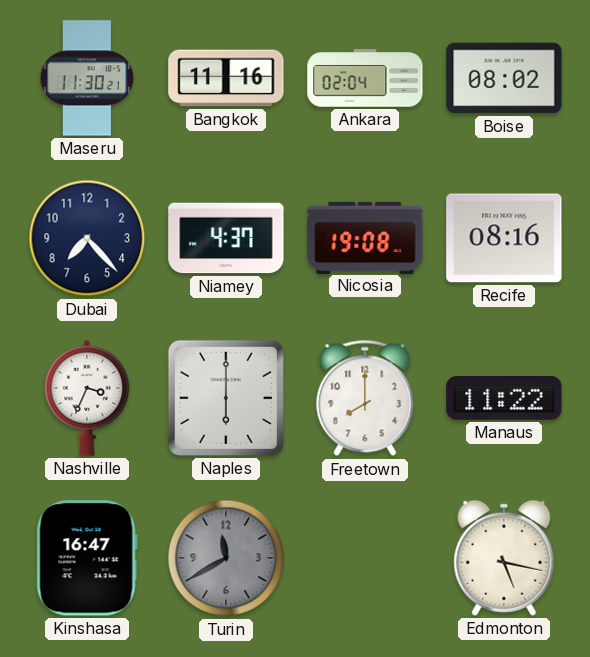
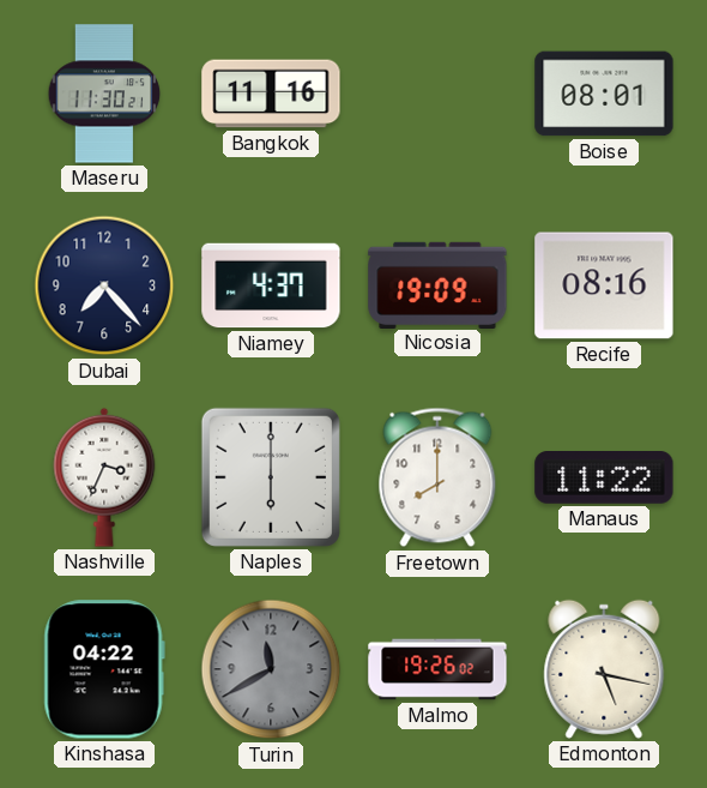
Ankara: 02:04 -> none
Boise: 08:02 -> 08:01
Nicosia: 19:08 -> 19:09
Kinshasa: 16:47 -> 04:22
Malmo: none -> 19:26
